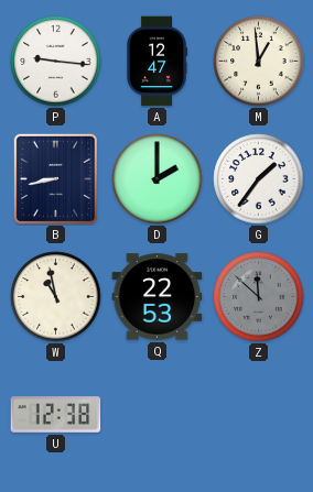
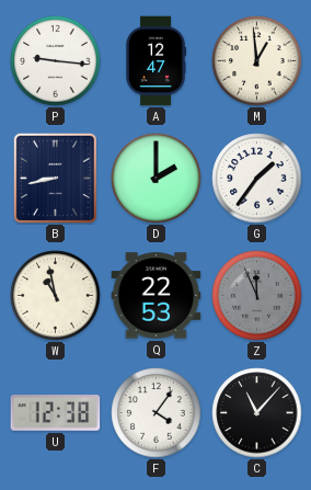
Z: 11:52 -> 11:56
F: none -> 4:06
C: none -> 11:07
